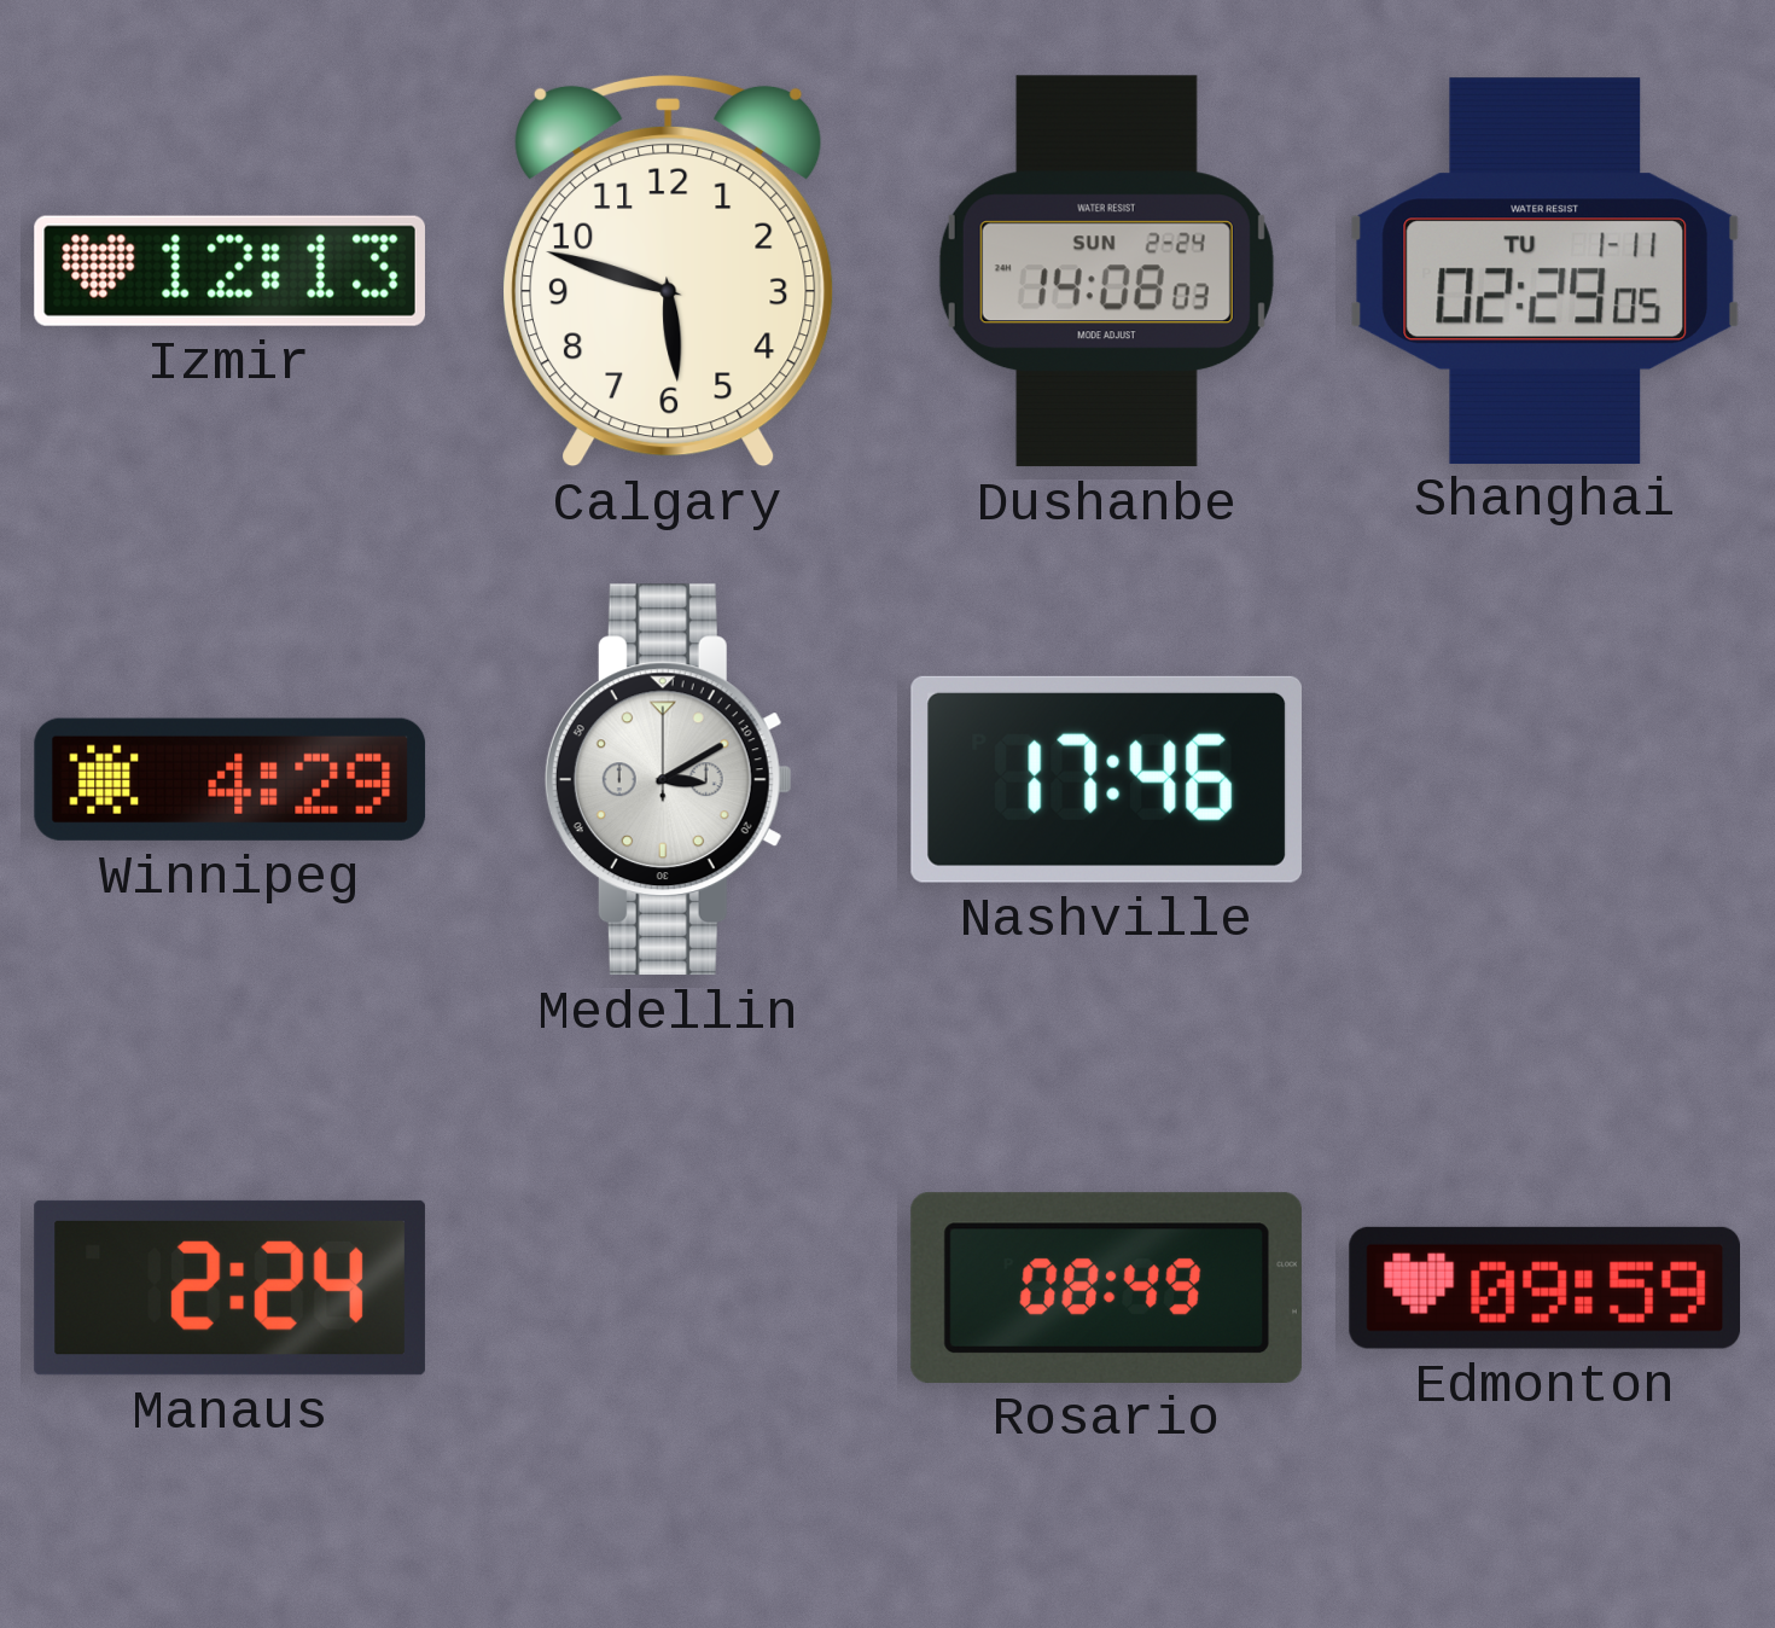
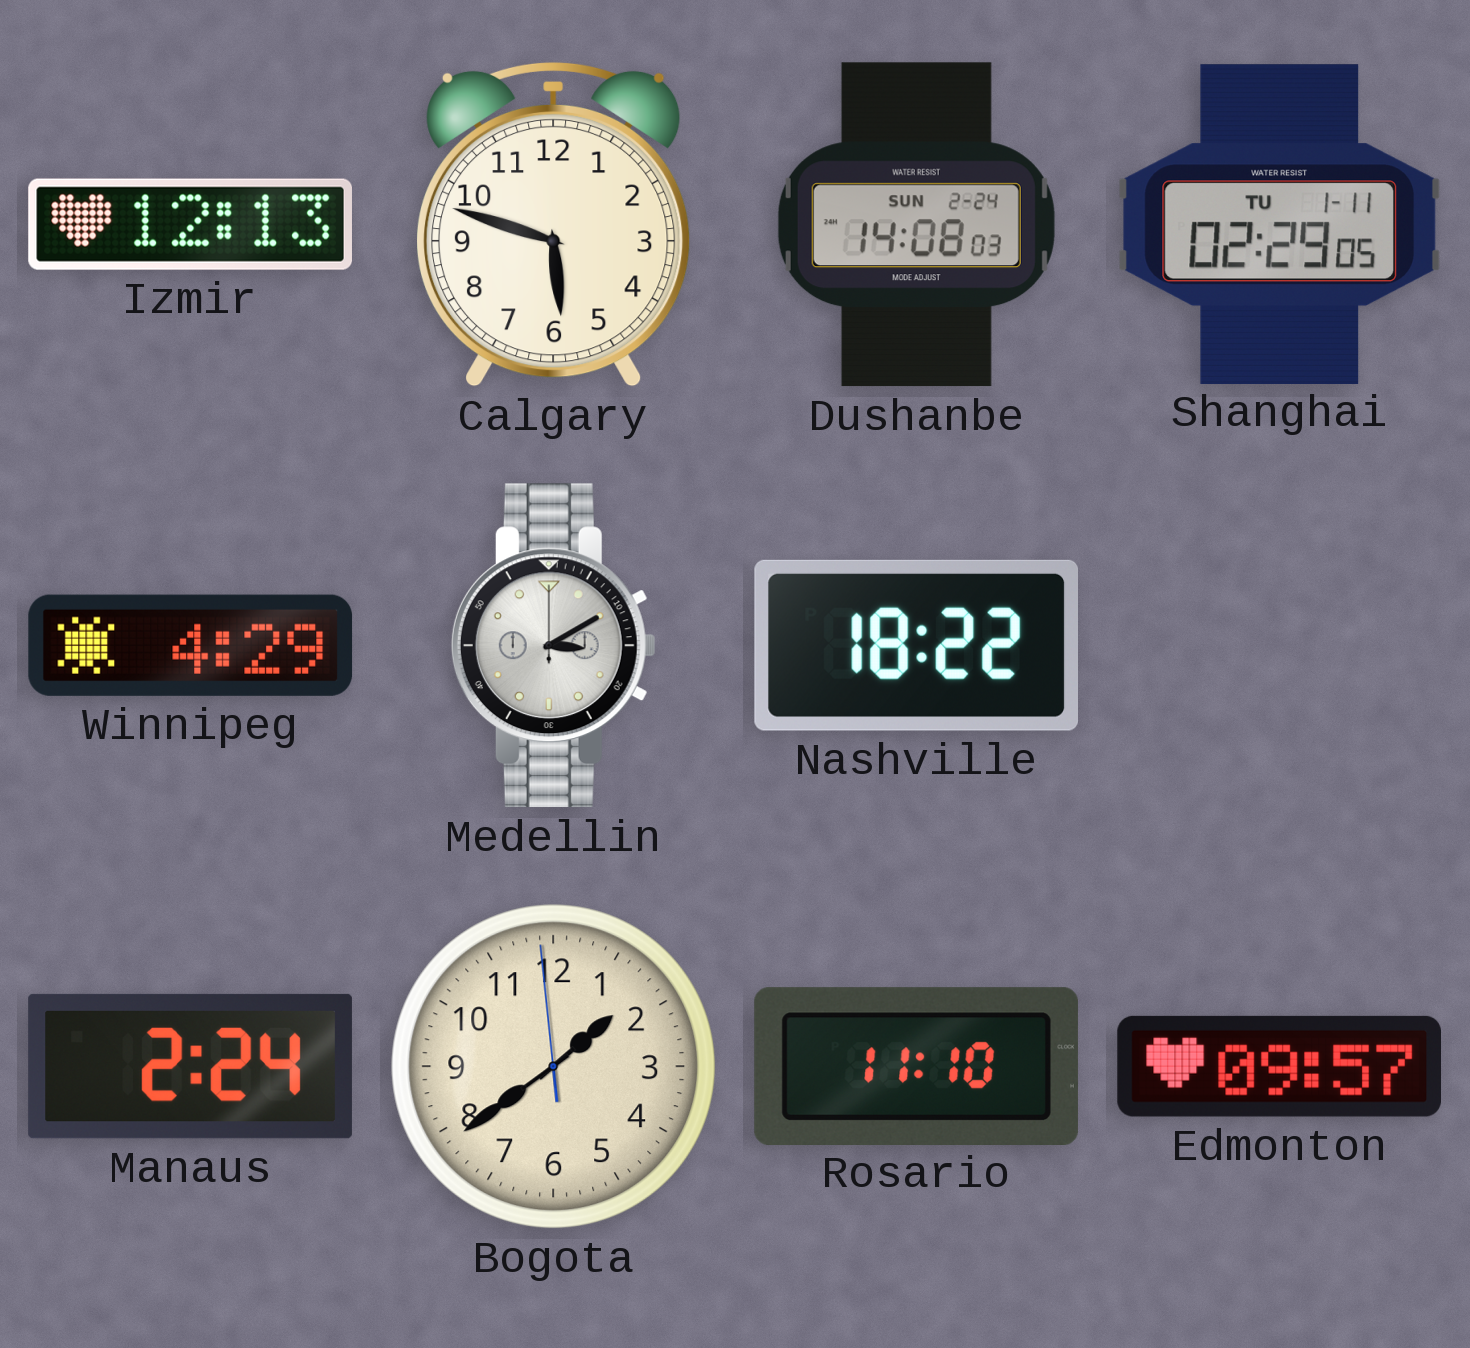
Nashville: 17:46 -> 18:22
Bogota: none -> 1:38
Rosario: 08:49 -> 11:10
Edmonton: 09:59 -> 09:57
